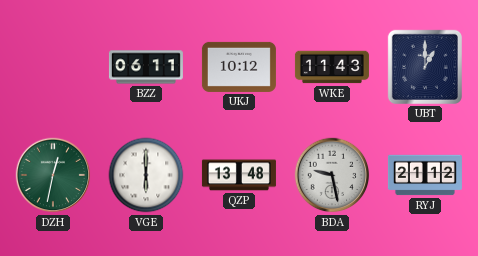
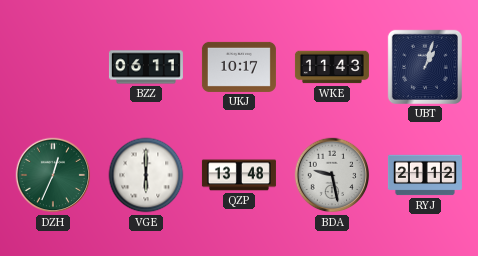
UKJ: 10:12 -> 10:17
UBT: 1:00 -> 1:03
DZH: 12:32 -> 12:34
